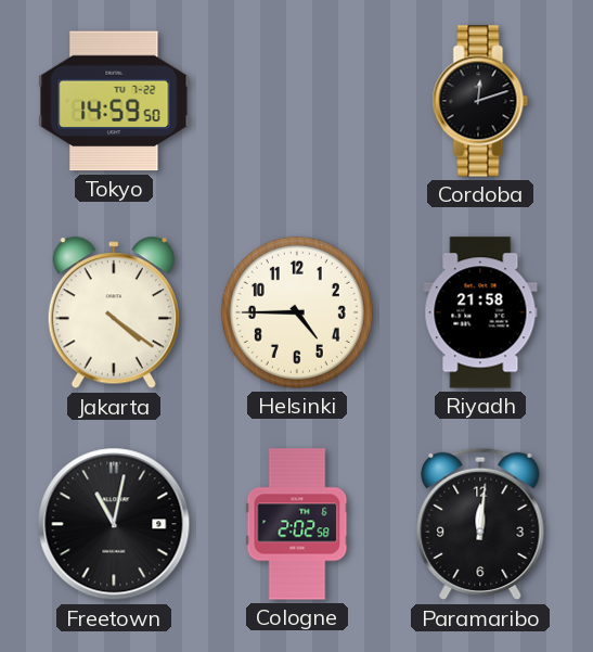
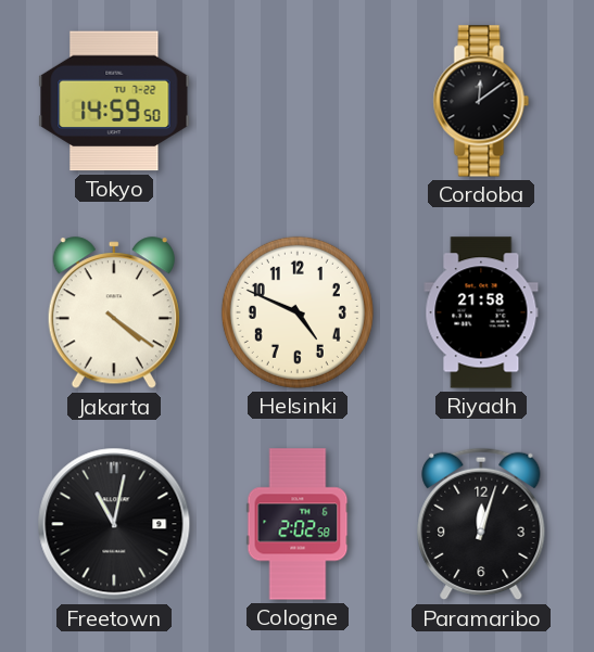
Cordoba: 12:12 -> 12:09
Helsinki: 4:45 -> 4:49
Paramaribo: 12:01 -> 12:03
